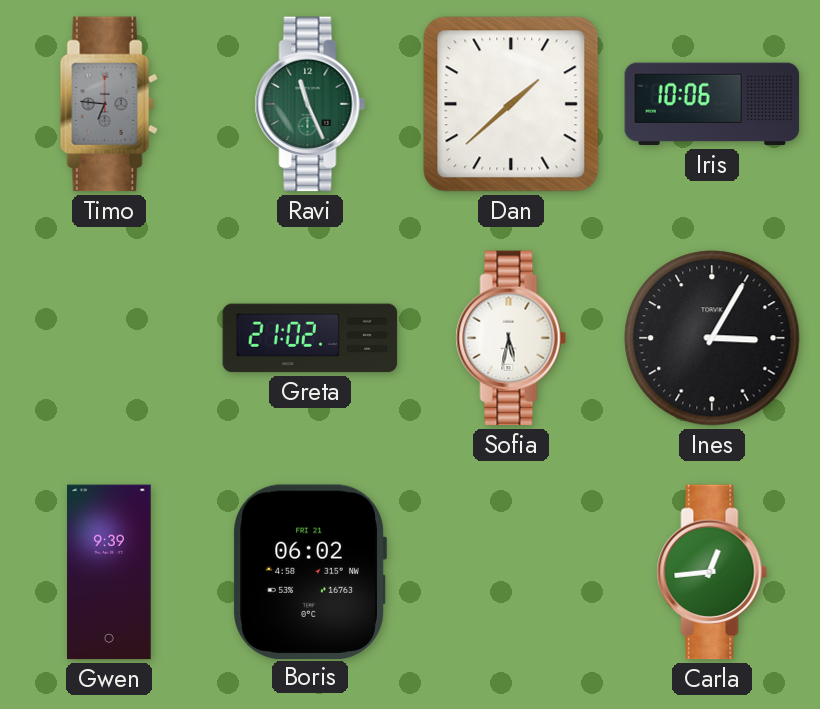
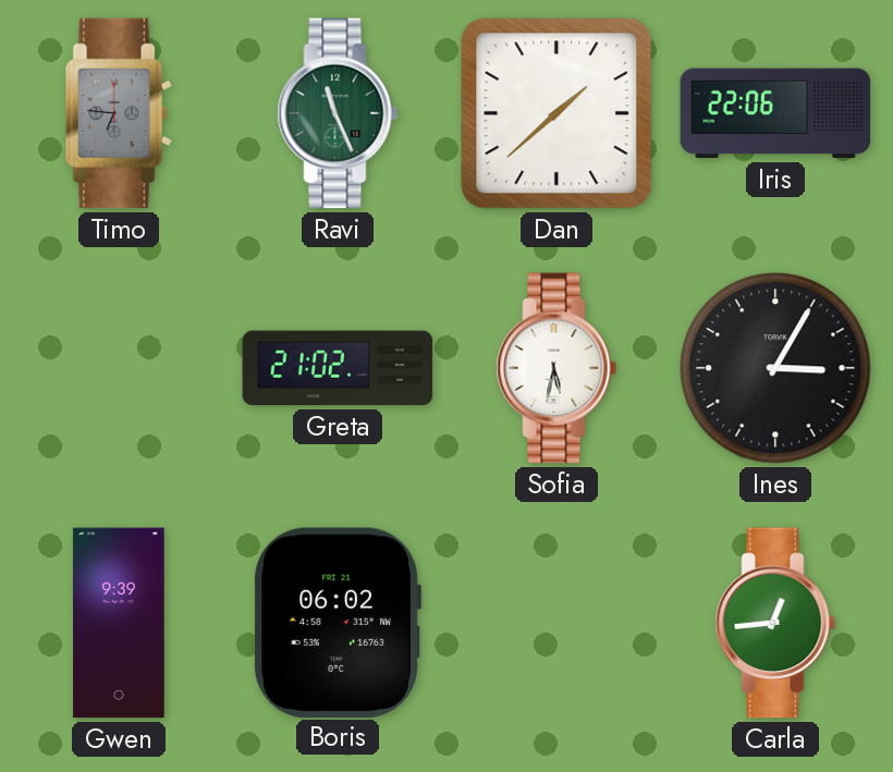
Iris: 10:06 -> 22:06
